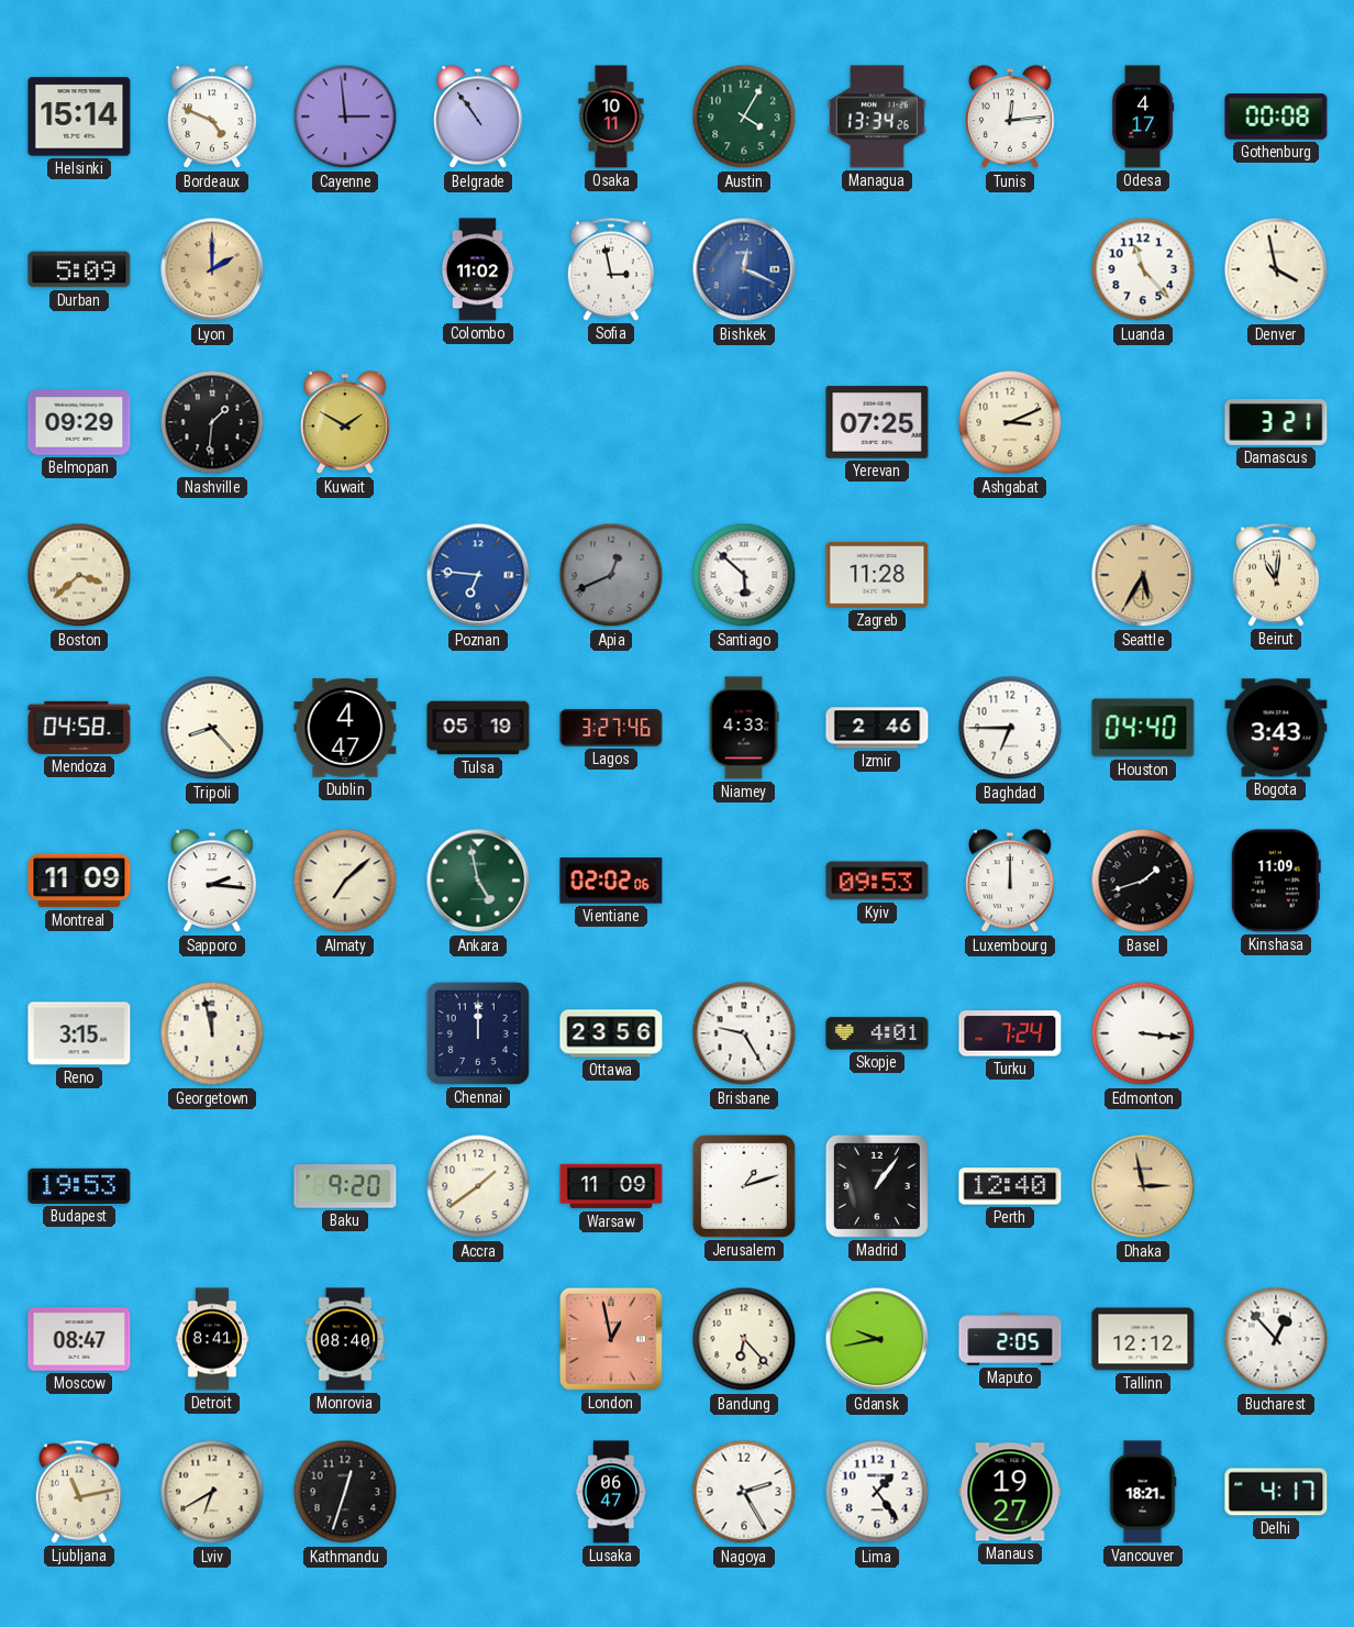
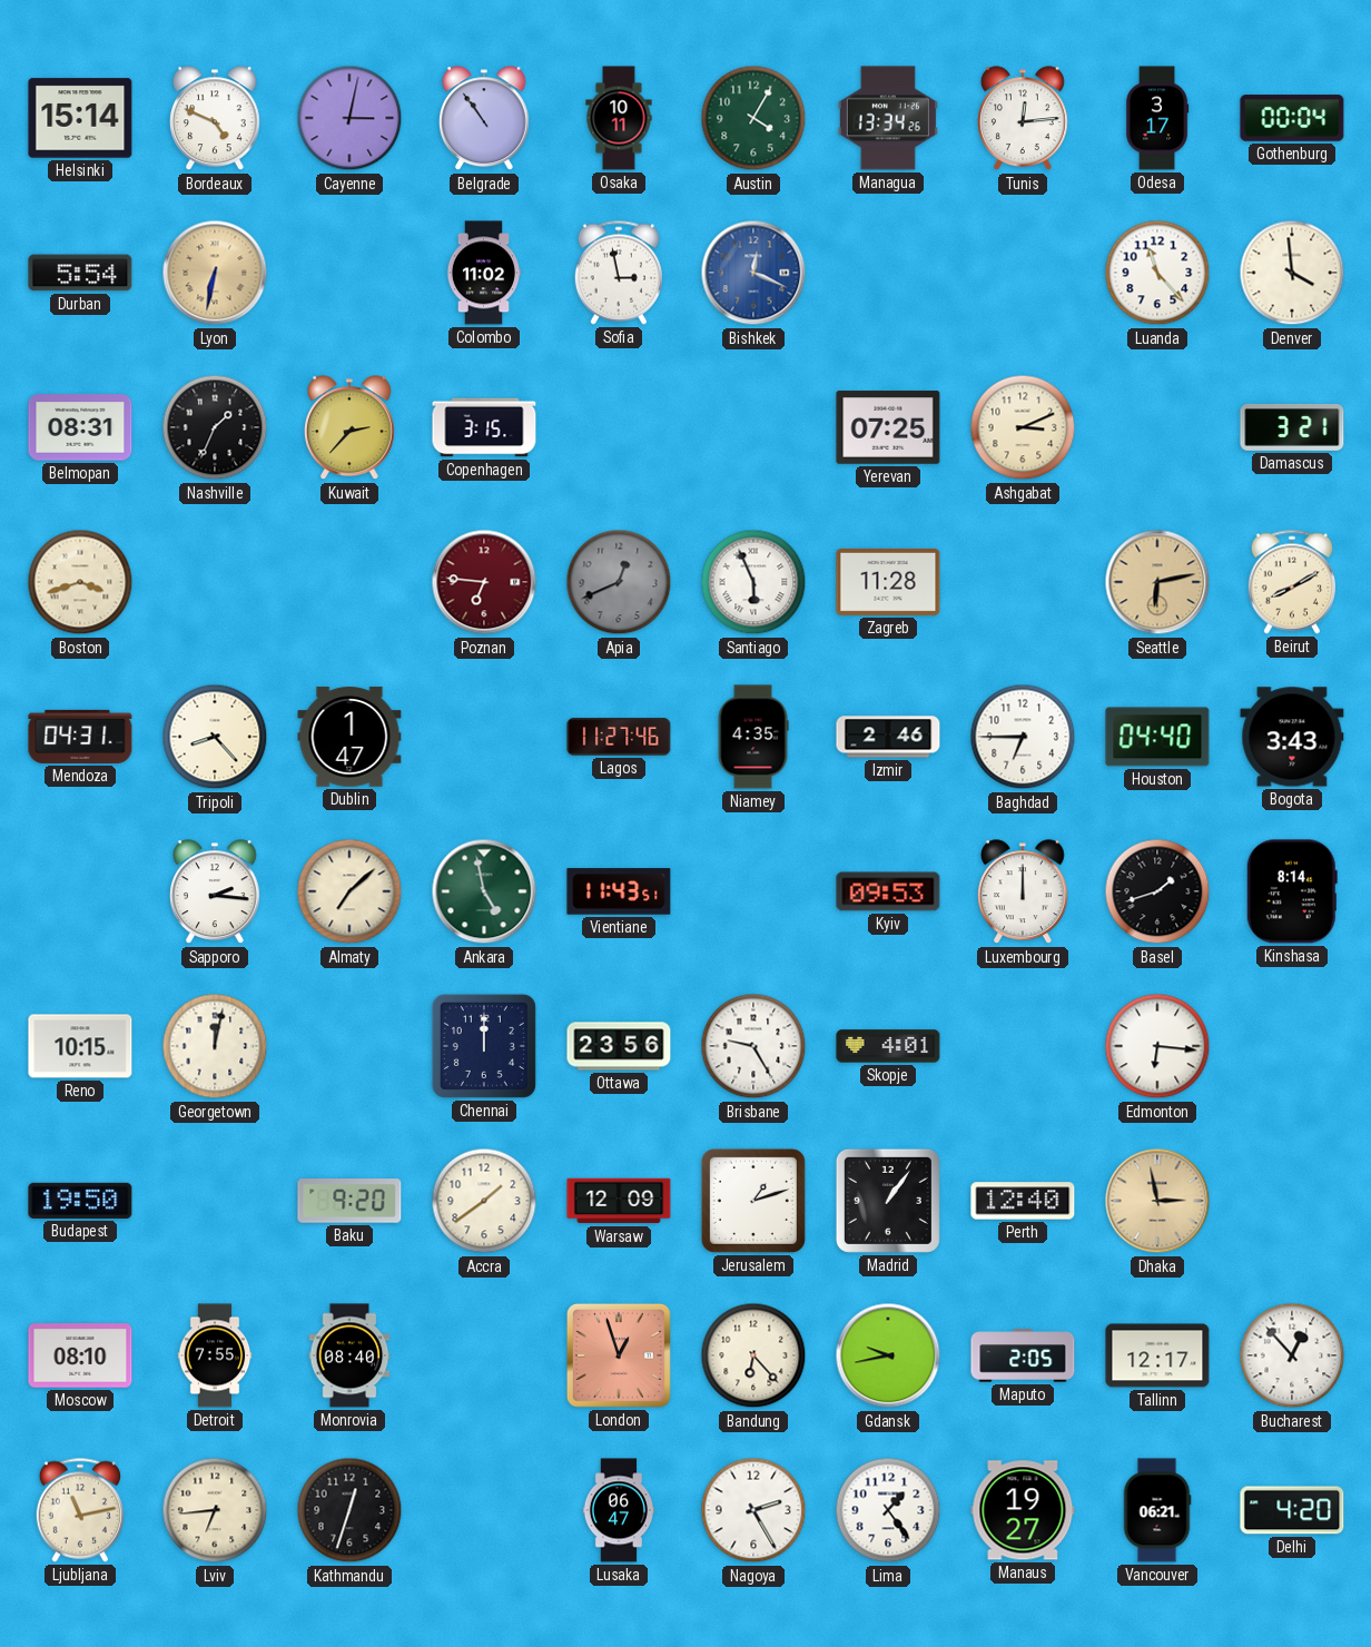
Cayenne: 2:59 -> 3:02
Odesa: 4:17 -> 3:17
Gothenburg: 00:08 -> 00:04
Durban: 5:09 -> 5:54
Lyon: 2:00 -> 6:32
Denver: 3:58 -> 3:59
Belmopan: 09:29 -> 08:31
Nashville: 1:31 -> 1:34
Kuwait: 1:50 -> 2:37
Copenhagen: none -> 3:15
Boston: 3:38 -> 3:42
Poznan dial: blue -> burgundy
Santiago: 5:52 -> 5:56
Seattle: 5:35 -> 6:13
Beirut: 11:01 -> 8:10
Mendoza: 04:58 -> 04:31
Dublin: 4:47 -> 1:47
Tulsa: 05:19 -> none
Lagos: 3:27 -> 11:27
Niamey: 4:33 -> 4:35
Montreal: 11:09 -> none
Vientiane: 02:02 -> 11:43
Kinshasa: 11:09 -> 8:14
Reno: 3:15 -> 10:15
Georgetown: 11:58 -> 12:02
Turku: 7:24 -> none
Edmonton: 3:16 -> 6:16
Budapest: 19:53 -> 19:50
Warsaw: 11:09 -> 12:09
Moscow: 08:47 -> 08:10
Detroit: 8:41 -> 7:55
London: 12:58 -> 12:57
Tallinn: 12:12 -> 12:17
Lviv: 6:40 -> 6:44
Vancouver: 18:21 -> 06:21
Delhi: 4:17 -> 4:20
